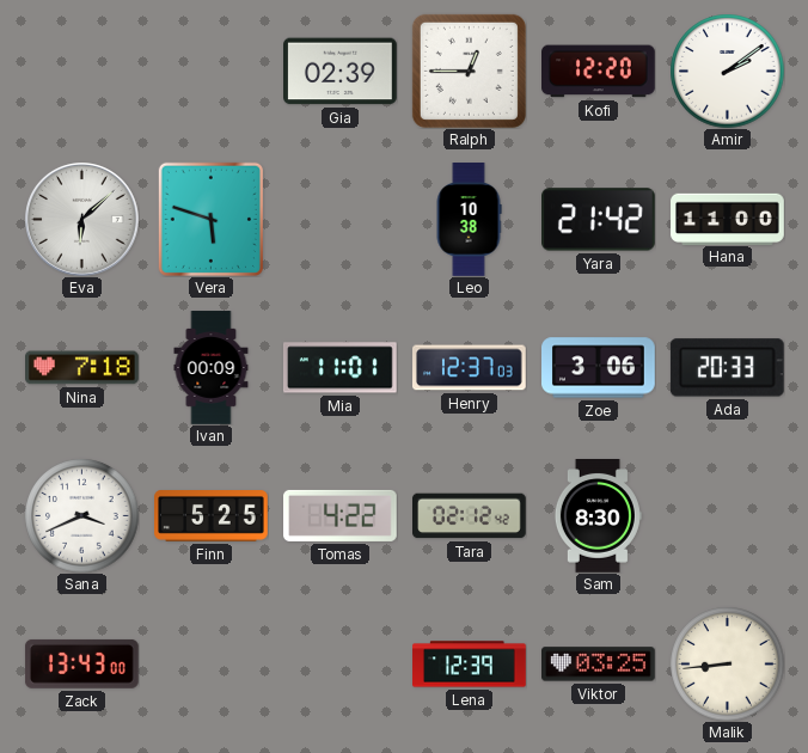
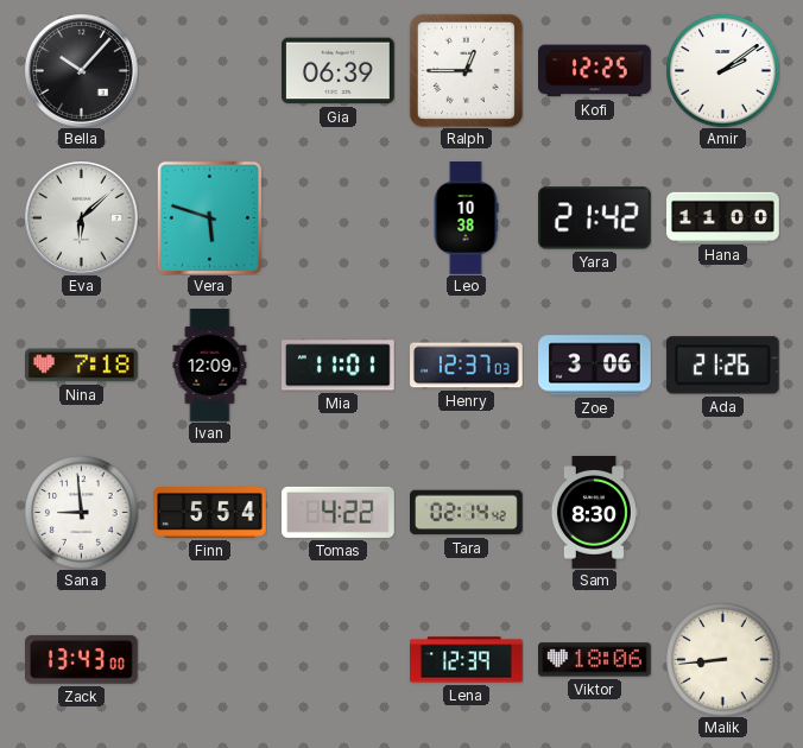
Bella: none -> 10:07
Gia: 02:39 -> 06:39
Kofi: 12:20 -> 12:25
Ivan: 00:09 -> 12:09
Ada: 20:33 -> 21:26
Sana: 3:41 -> 8:59
Finn: 5:25 -> 5:54
Tara: 02:12 -> 02:14
Viktor: 03:25 -> 18:06
